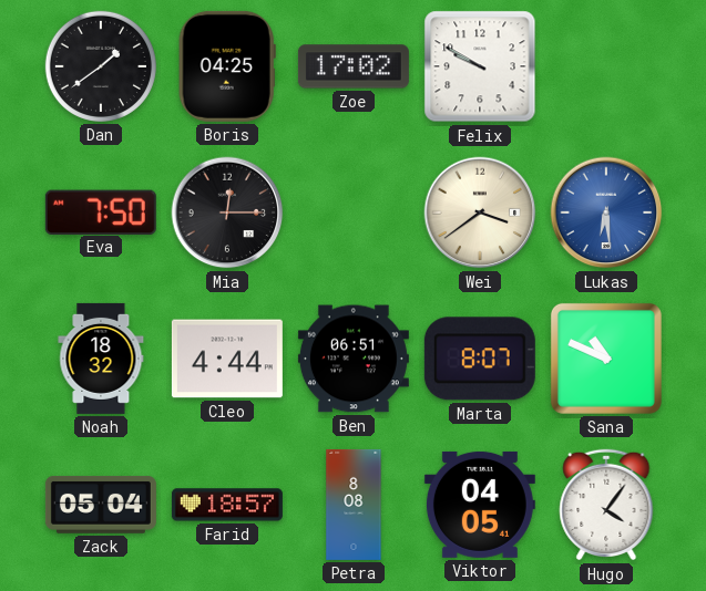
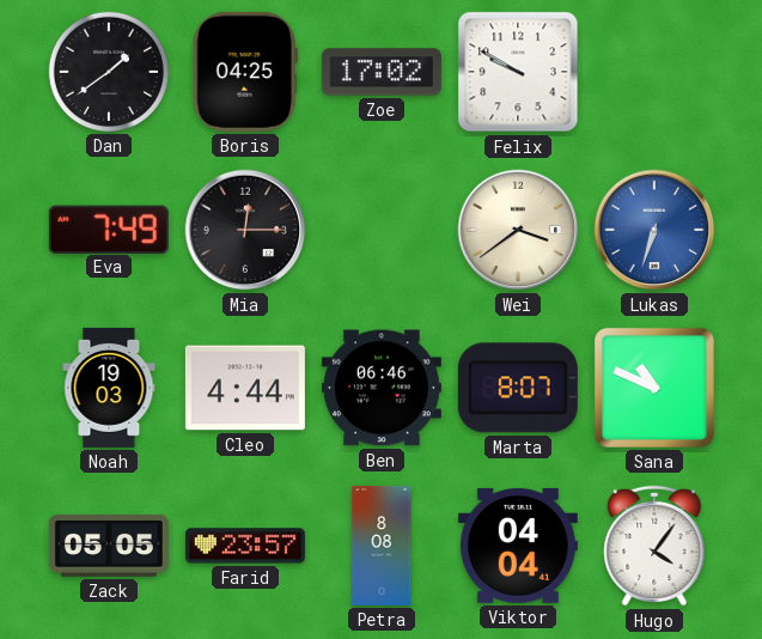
Eva: 7:50 -> 7:49
Lukas: 6:29 -> 6:33
Noah: 18:32 -> 19:03
Ben: 06:51 -> 06:46
Zack: 05:04 -> 05:05
Farid: 18:57 -> 23:57
Viktor: 04:05 -> 04:04
